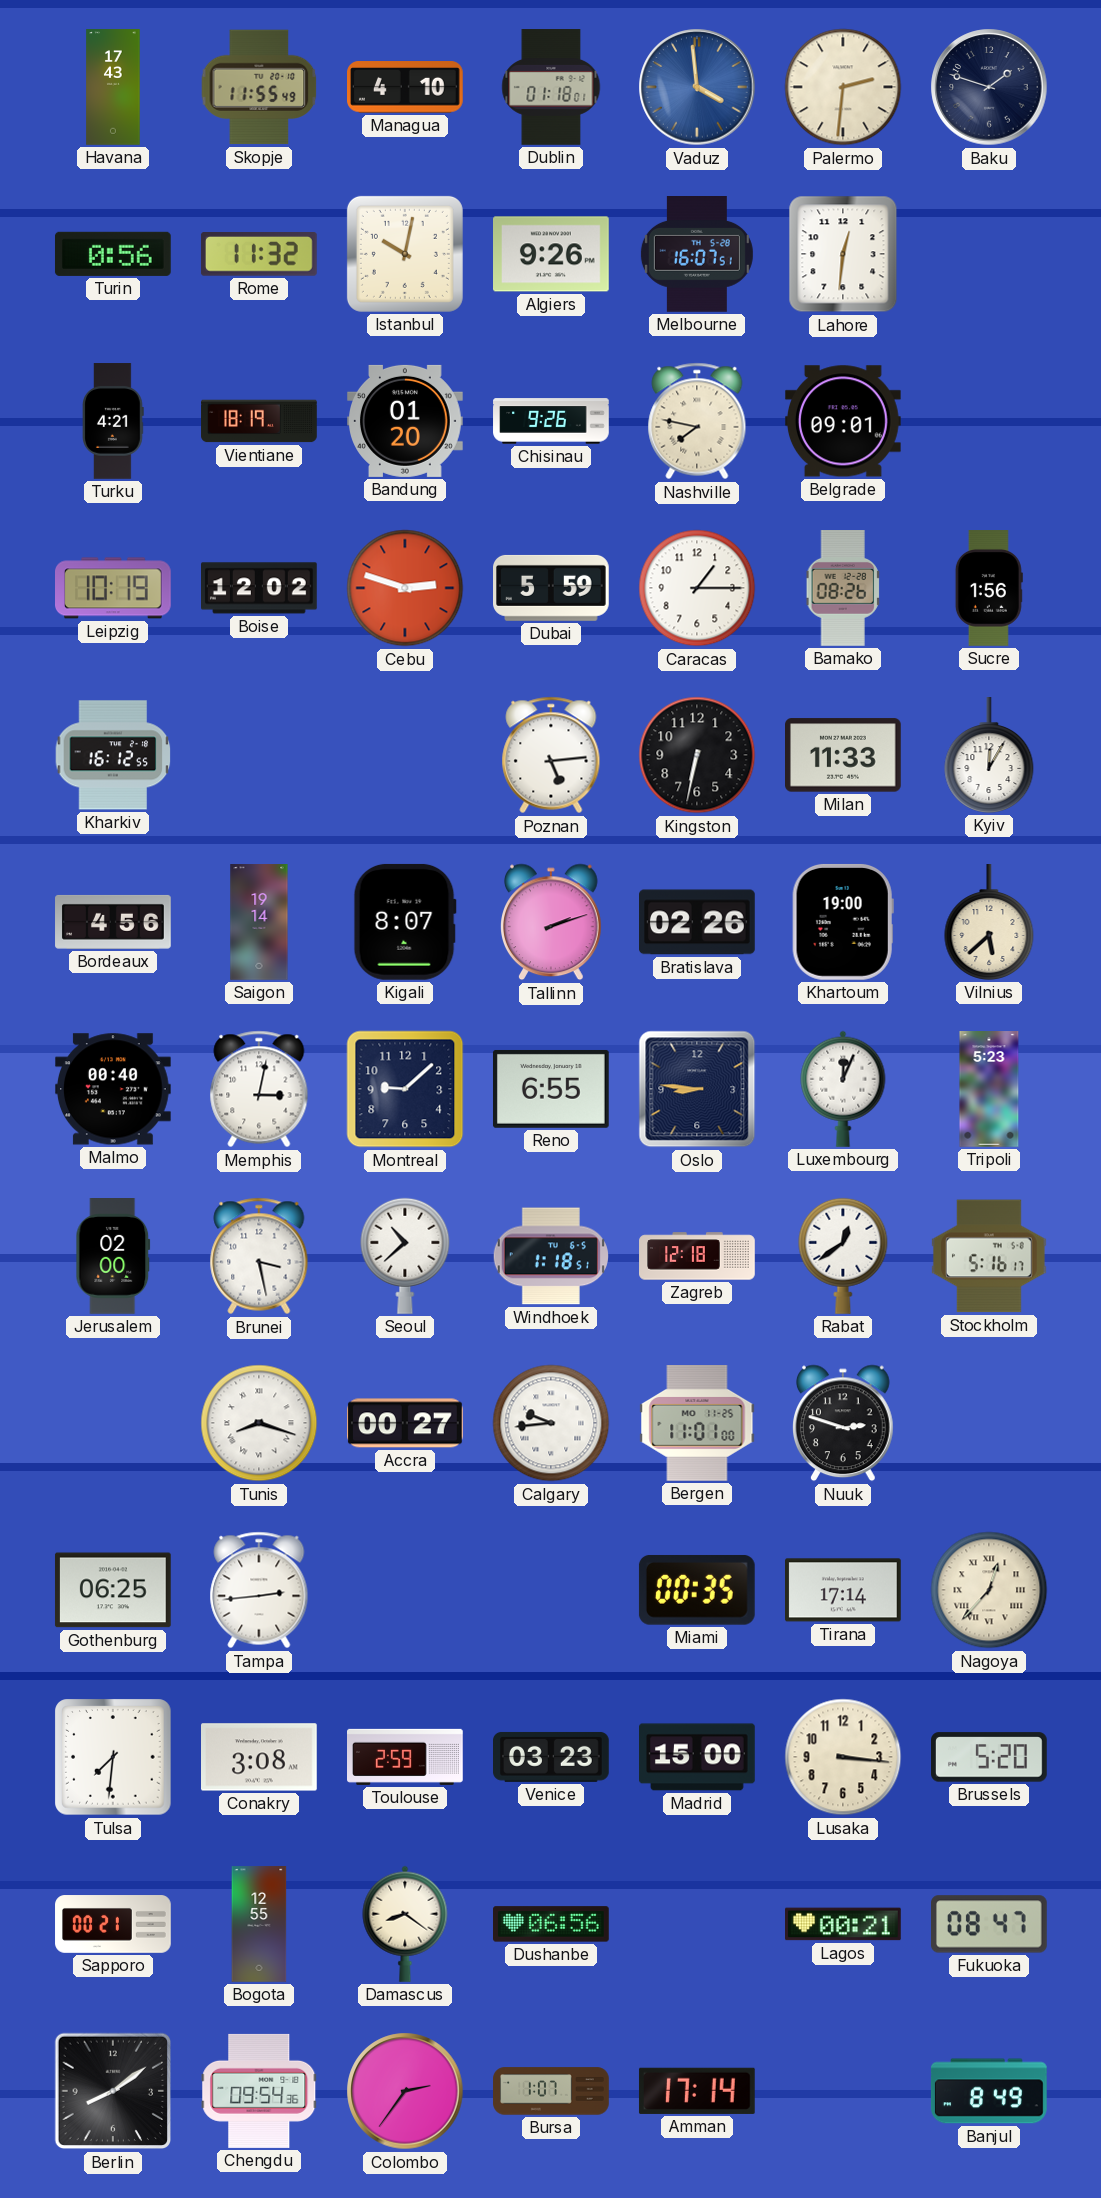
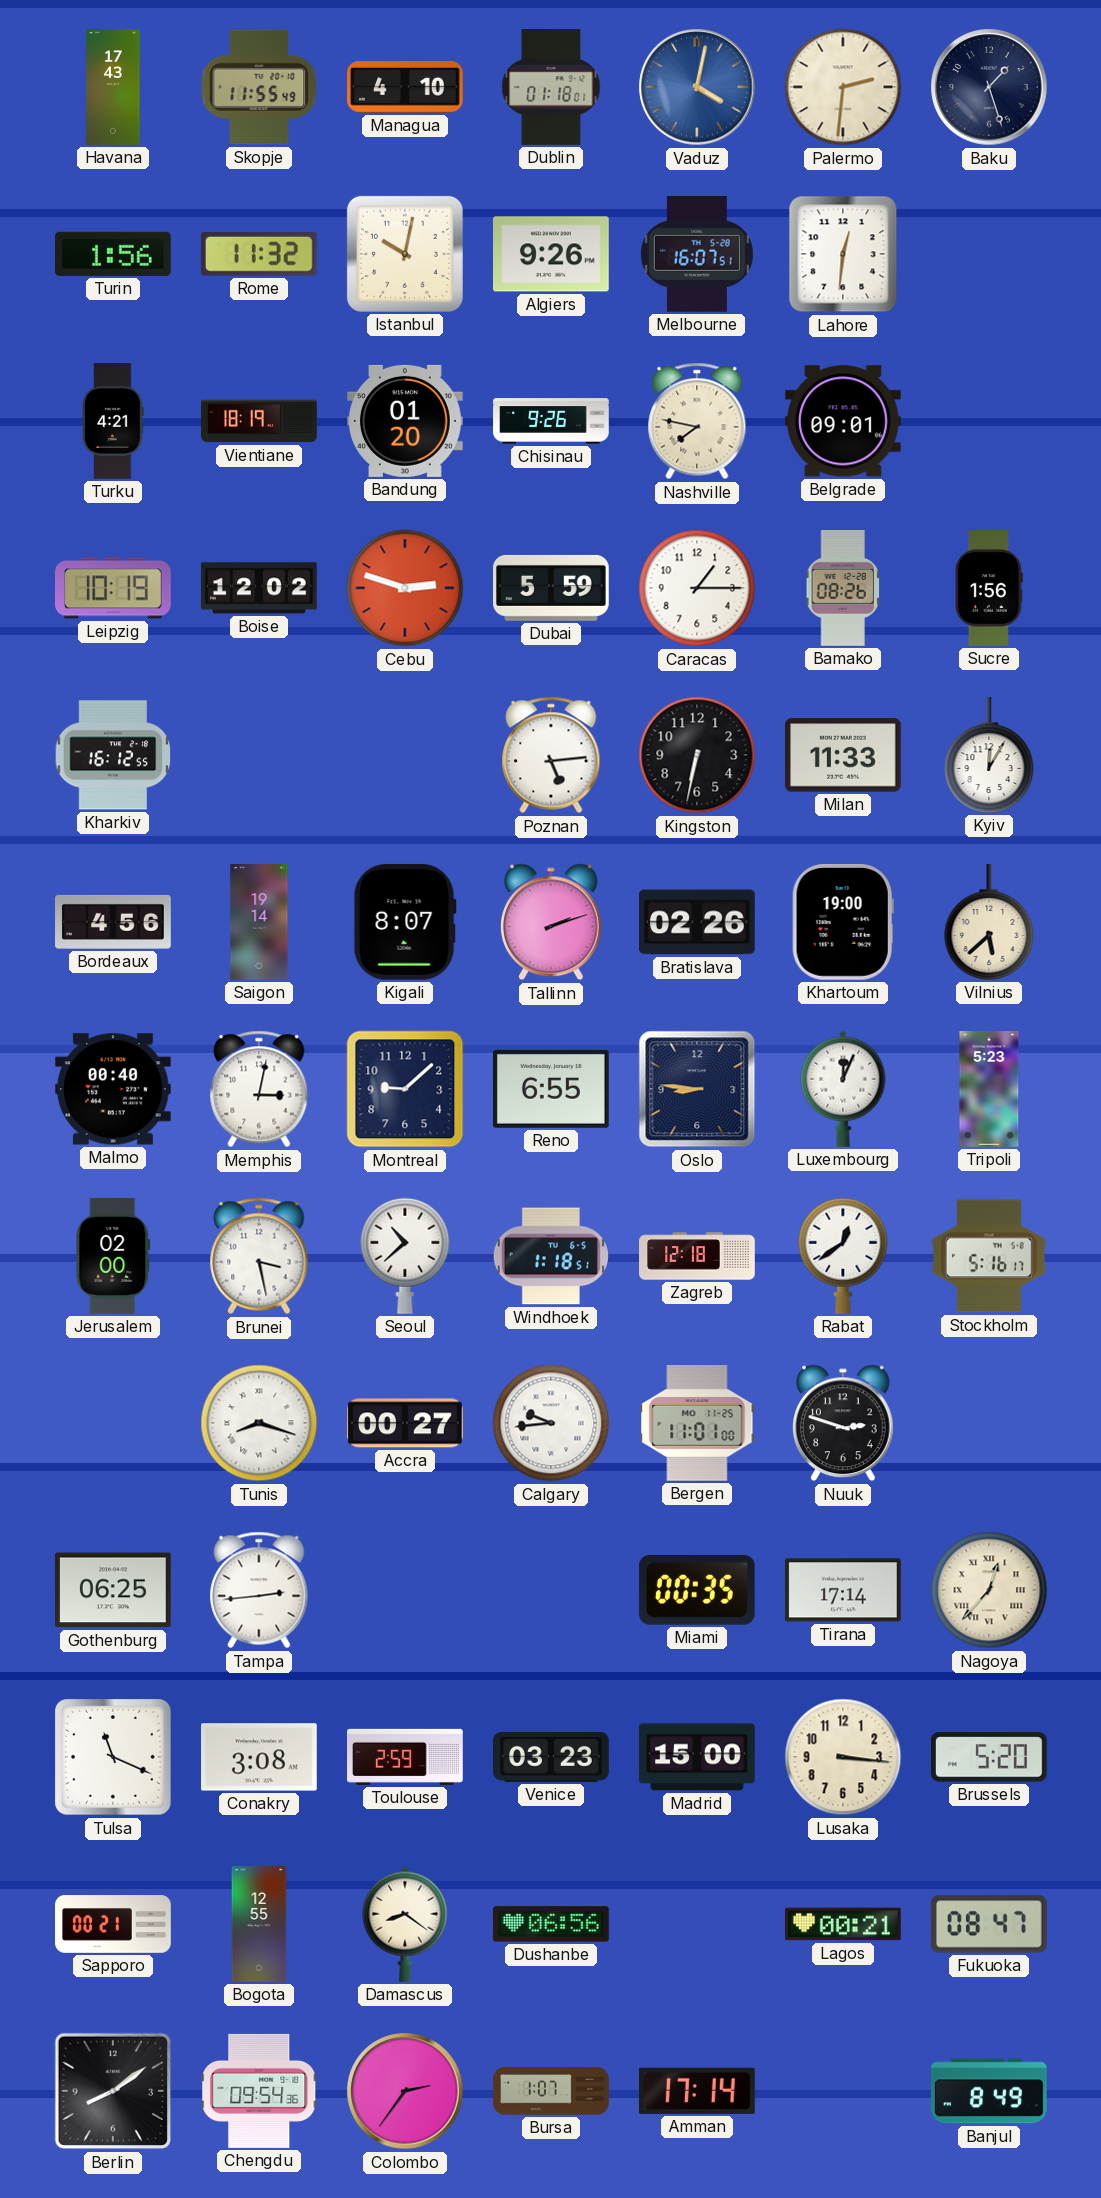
Vaduz: 3:59 -> 4:02
Baku: 1:48 -> 1:27
Turin: 0:56 -> 1:56
Tulsa: 7:31 -> 11:19
